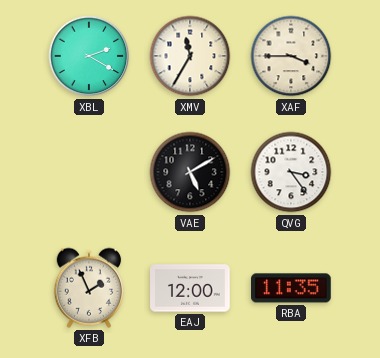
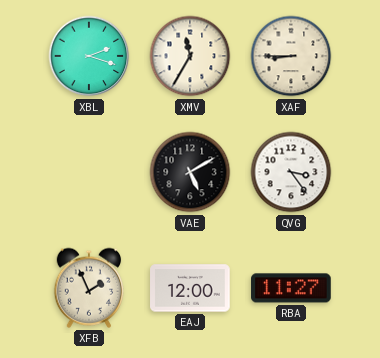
XBL: 2:20 -> 2:18
XAF: 3:45 -> 8:45
RBA: 11:35 -> 11:27
